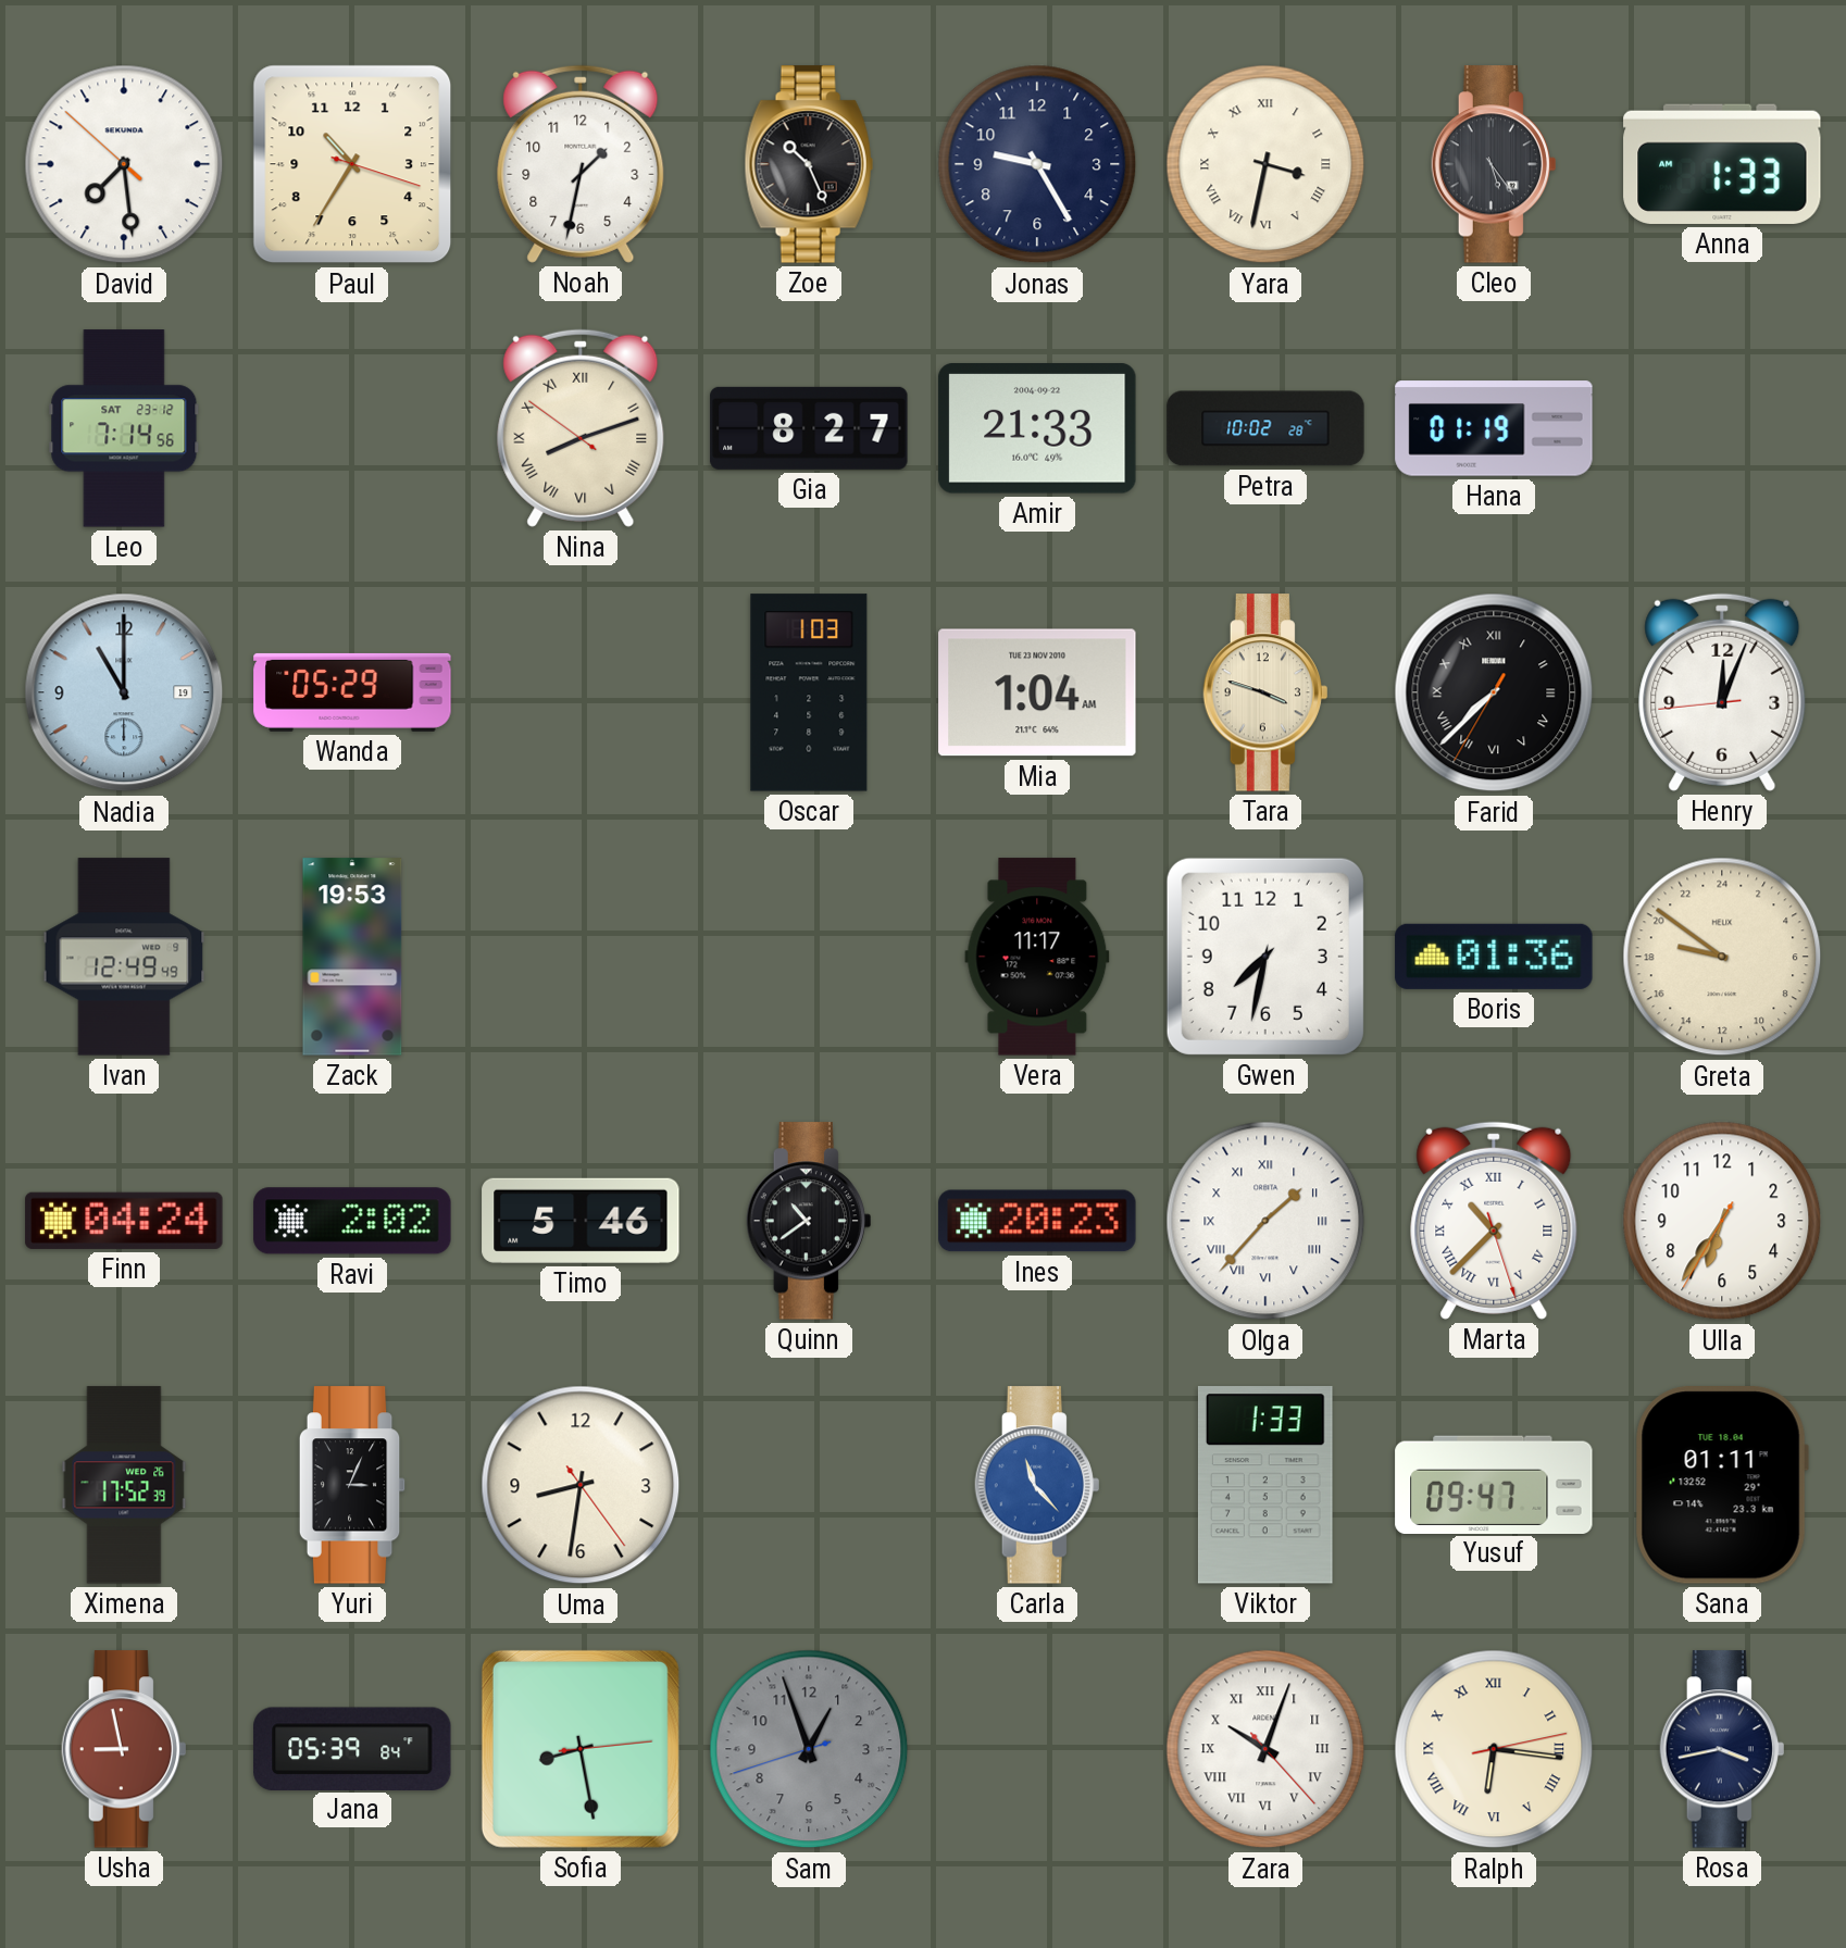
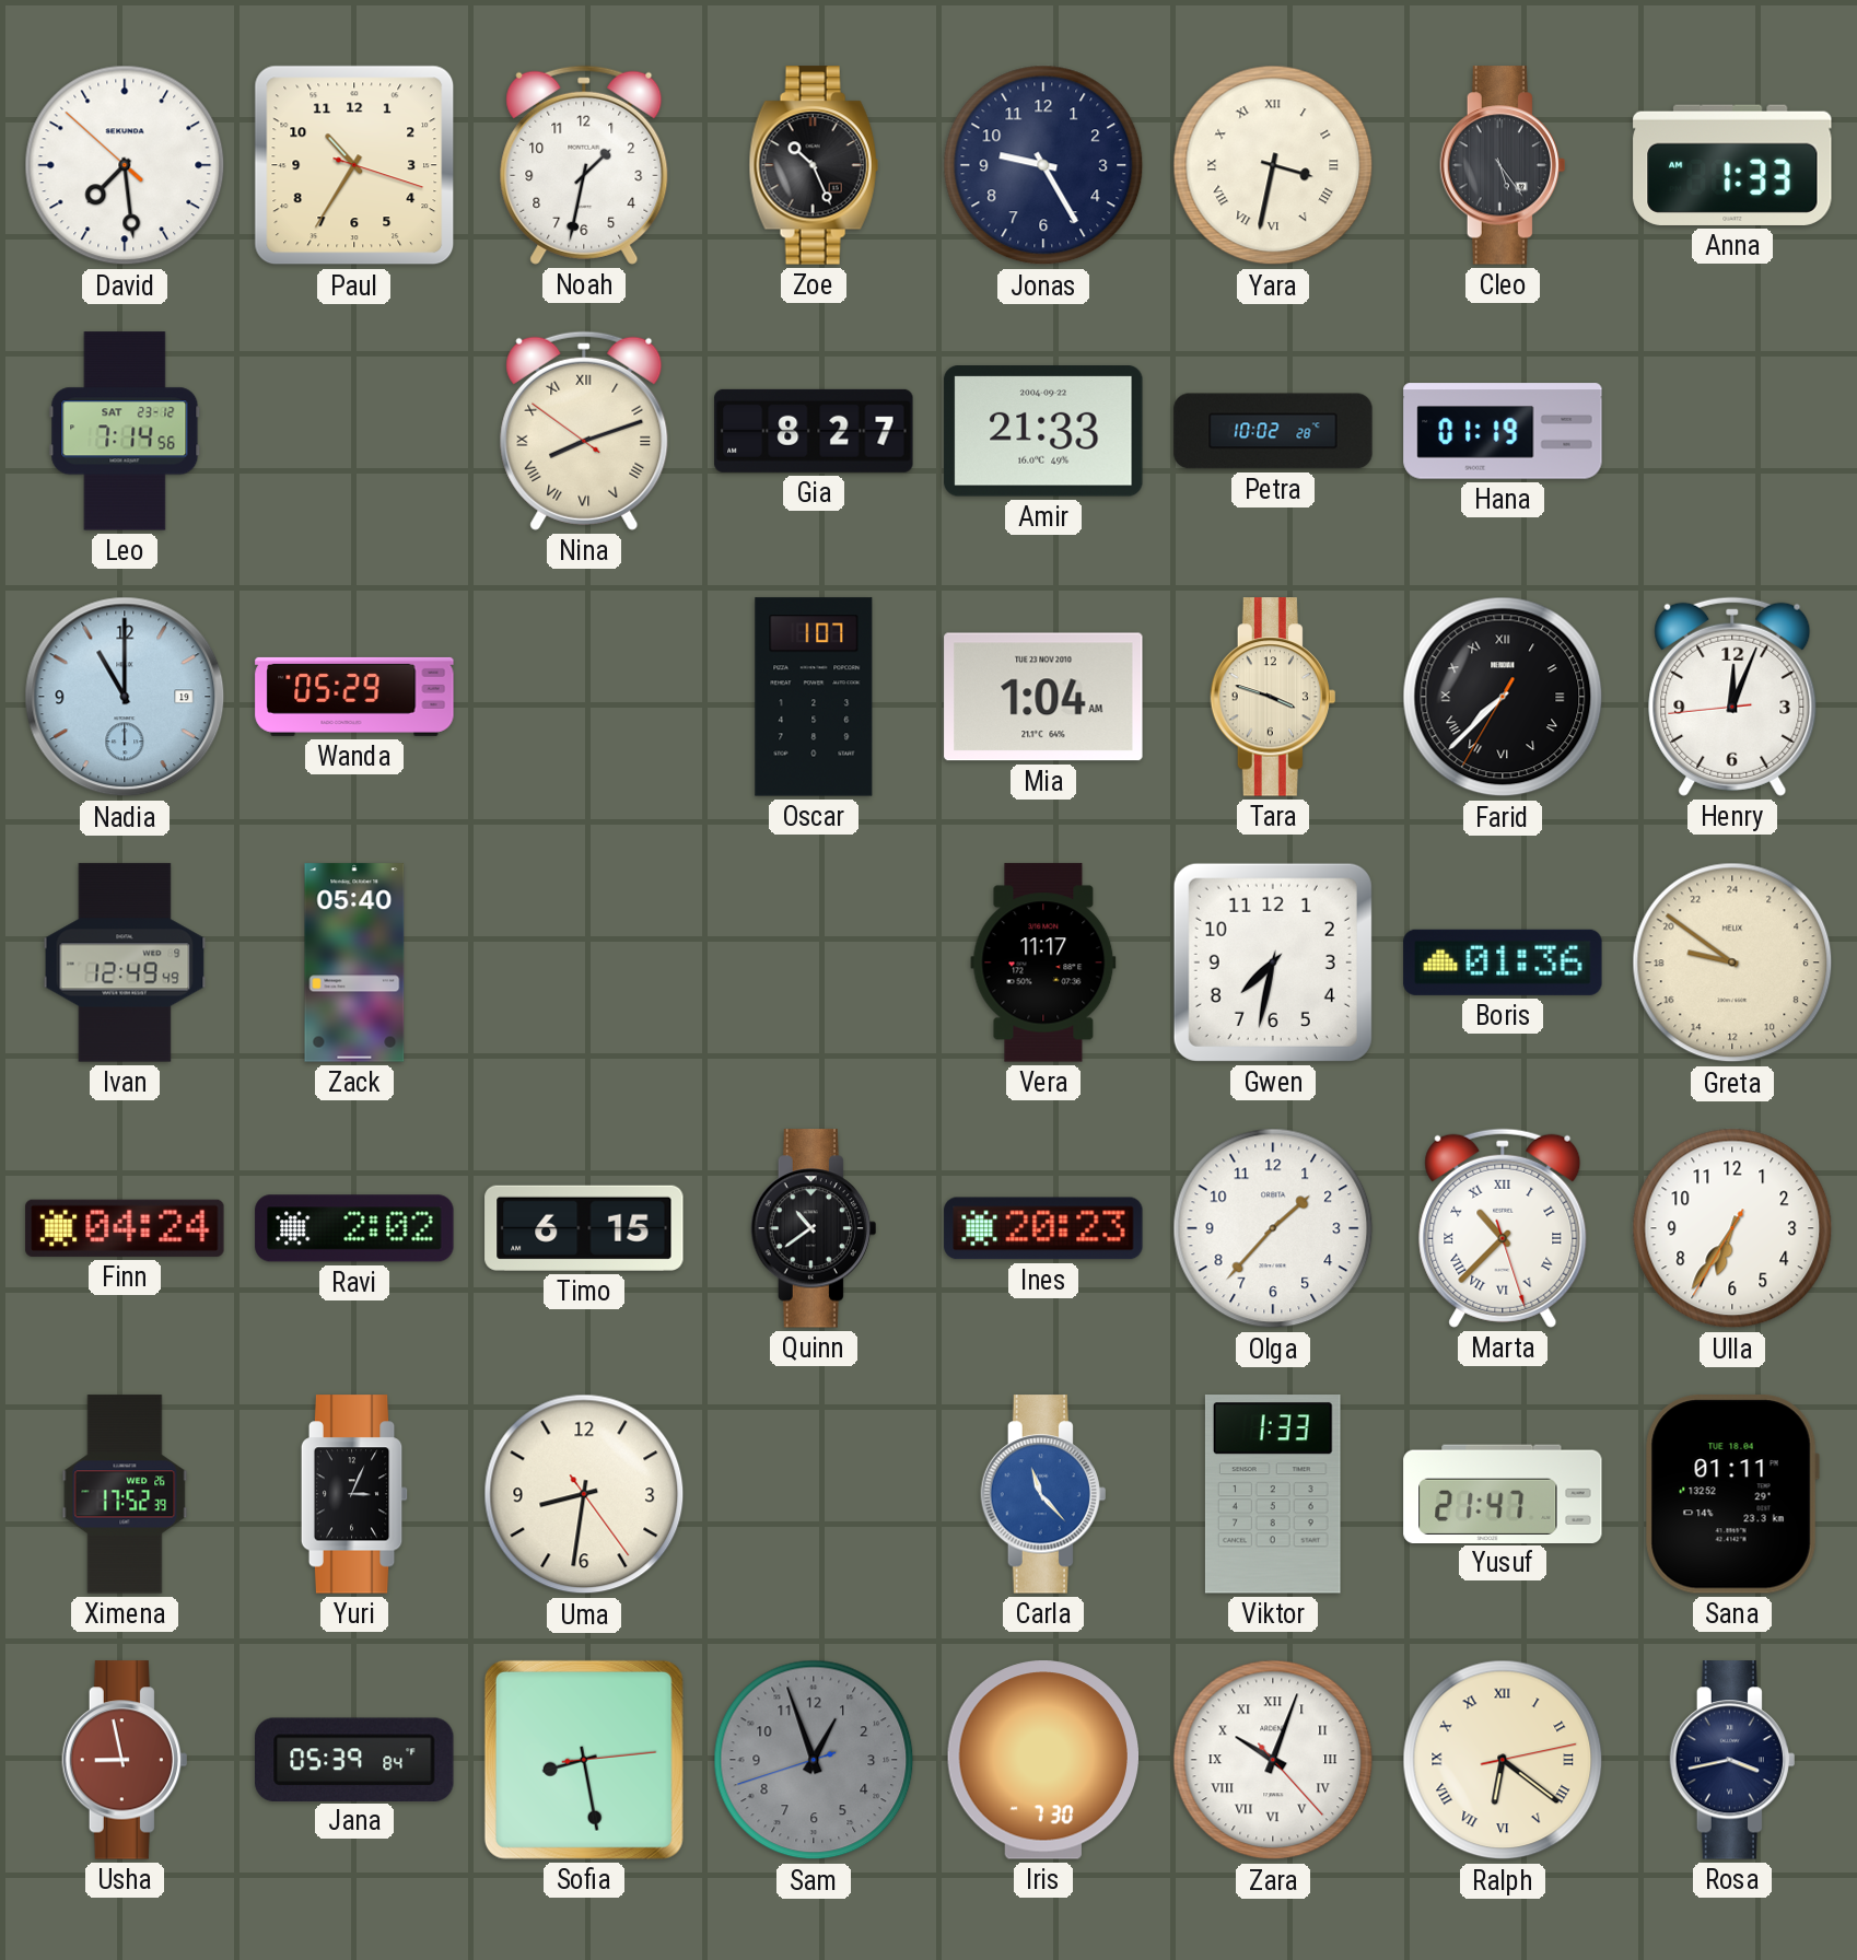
Oscar: 1:03 -> 1:07
Zack: 19:53 -> 05:40
Timo: 5:46 -> 6:15
Olga numerals: Roman -> Arabic
Yusuf: 09:47 -> 21:47
Iris: none -> 7:30
Ralph: 6:16 -> 6:21
